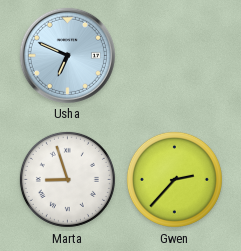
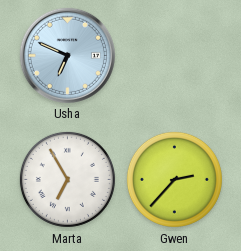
Marta: 8:57 -> 6:55
